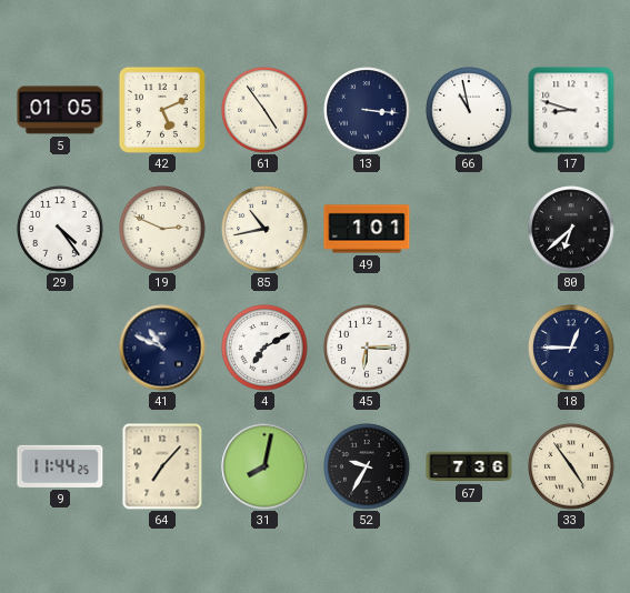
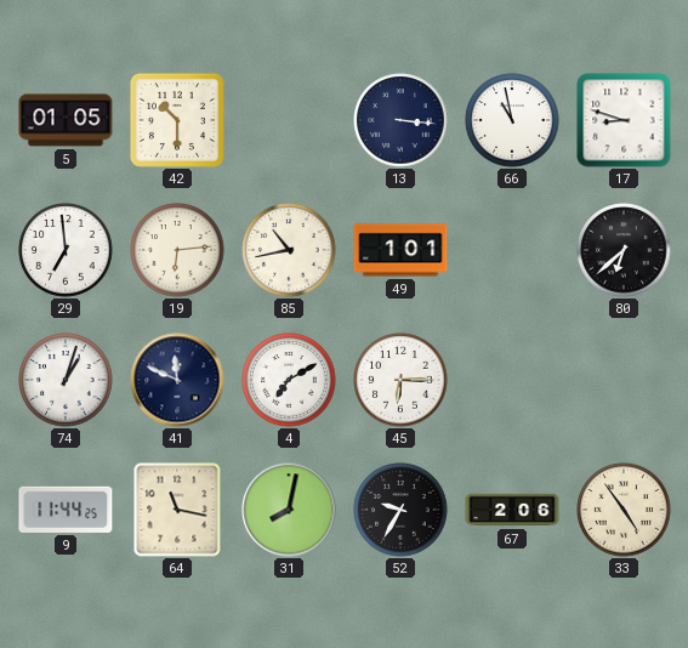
42: 5:11 -> 10:30
61: 4:54 -> none
29: 4:24 -> 6:59
19: 2:49 -> 6:14
74: none -> 1:03
41: 10:49 -> 11:49
18: 12:45 -> none
64: 7:07 -> 11:17
67: 7:36 -> 2:06
